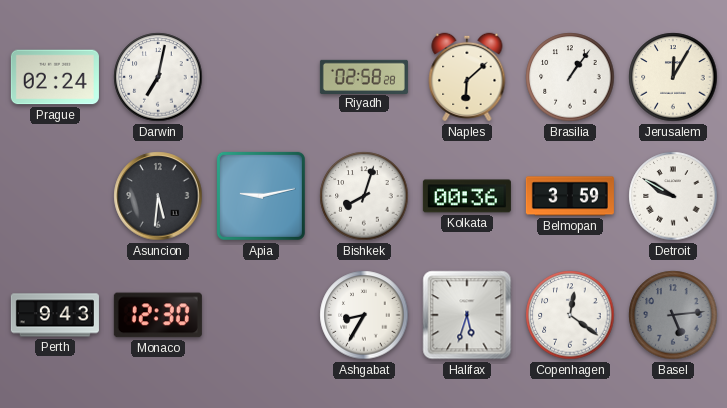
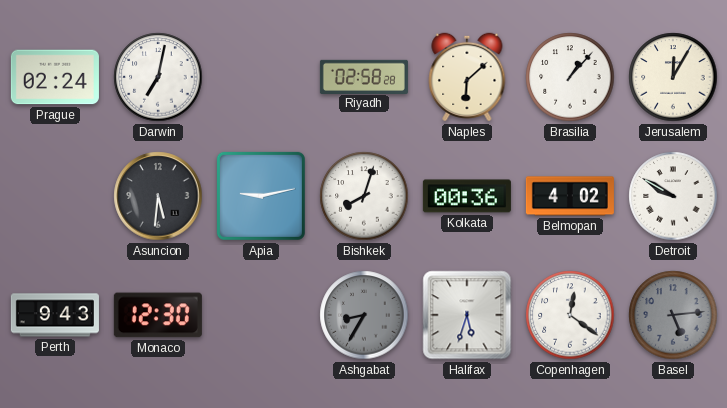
Brasilia: 1:06 -> 1:07
Belmopan: 3:59 -> 4:02
Ashgabat dial: white -> grey
